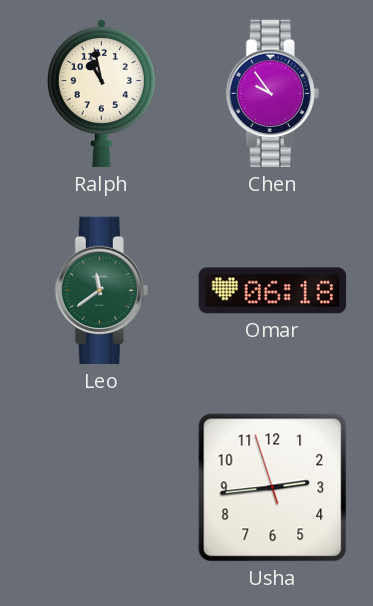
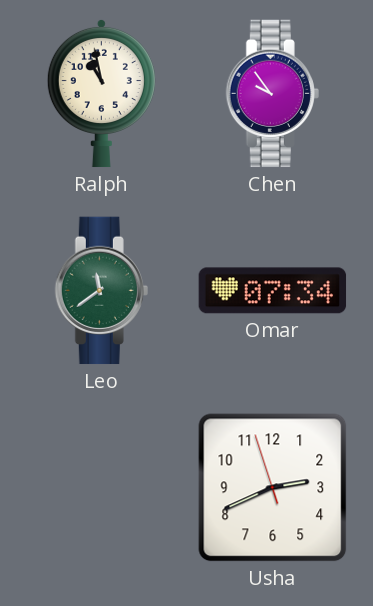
Omar: 06:18 -> 07:34
Usha: 2:43 -> 2:40
